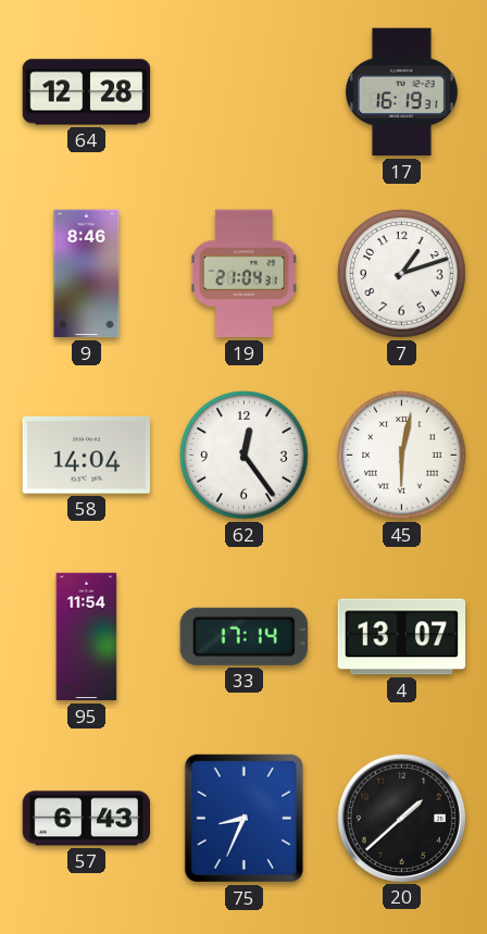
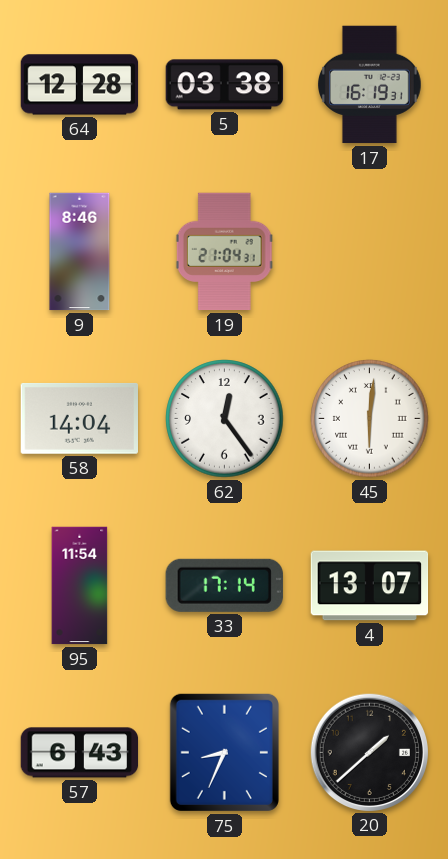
5: none -> 03:38
7: 1:12 -> none
45: 6:02 -> 6:01
